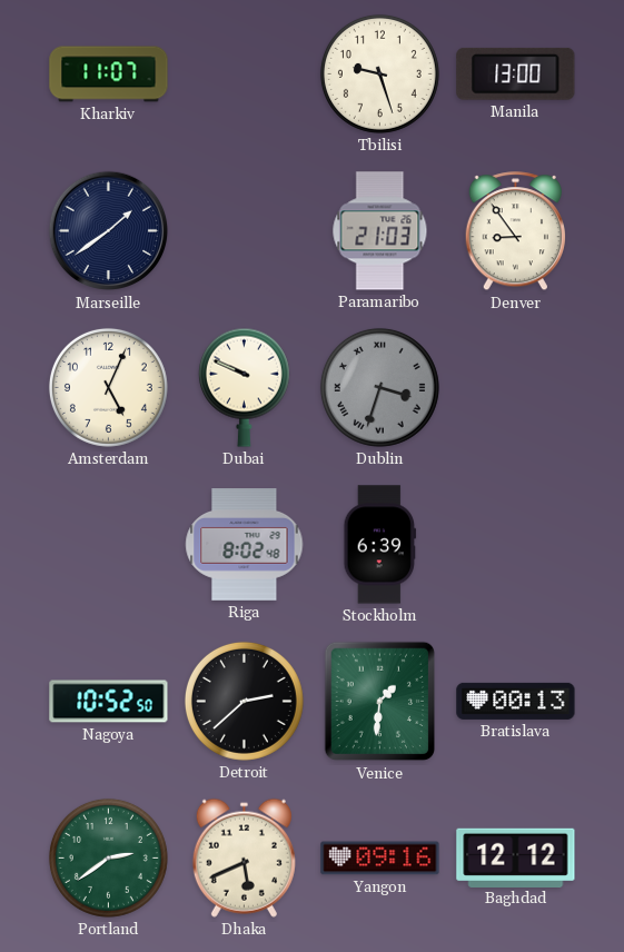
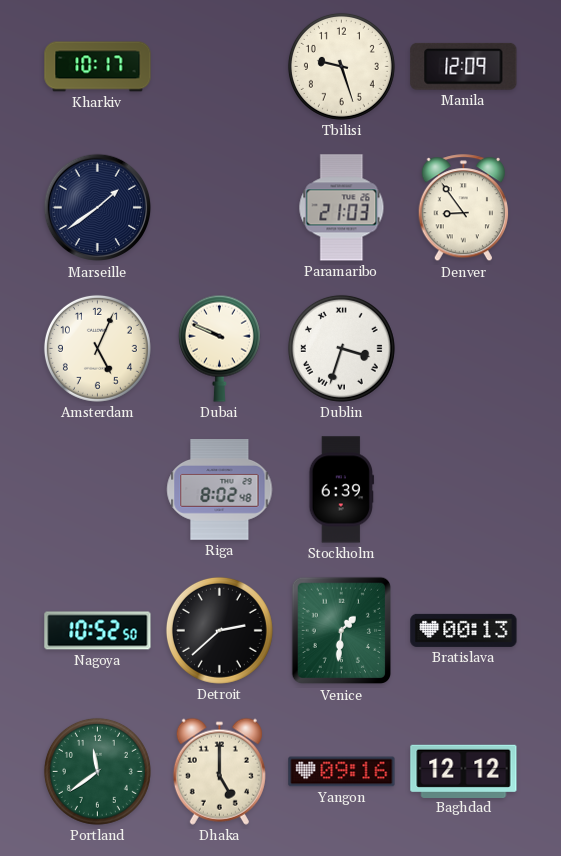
Kharkiv: 11:07 -> 10:17
Manila: 13:00 -> 12:09
Dublin dial: grey -> white
Portland: 2:39 -> 11:39
Dhaka: 5:41 -> 5:00
